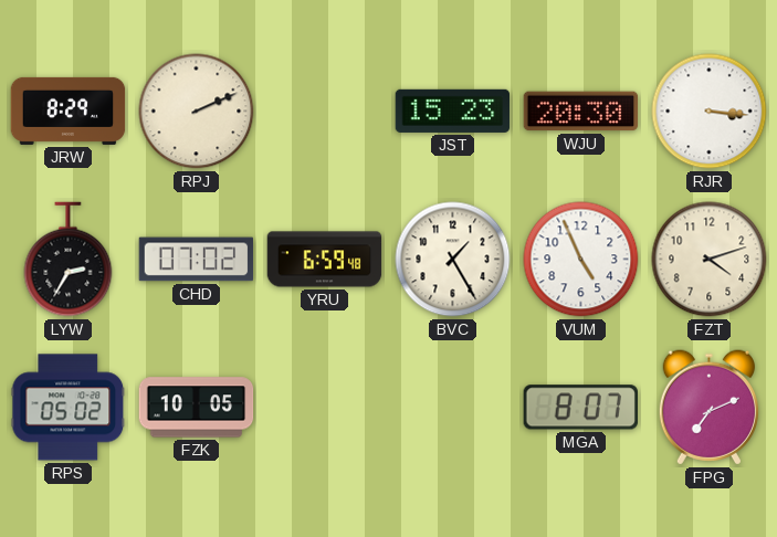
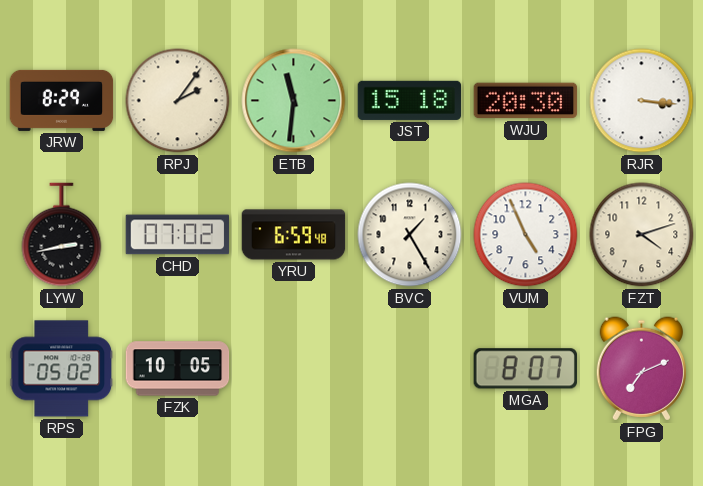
RPJ: 2:11 -> 2:06
ETB: none -> 11:31
JST: 15:23 -> 15:18
LYW: 2:35 -> 2:43
